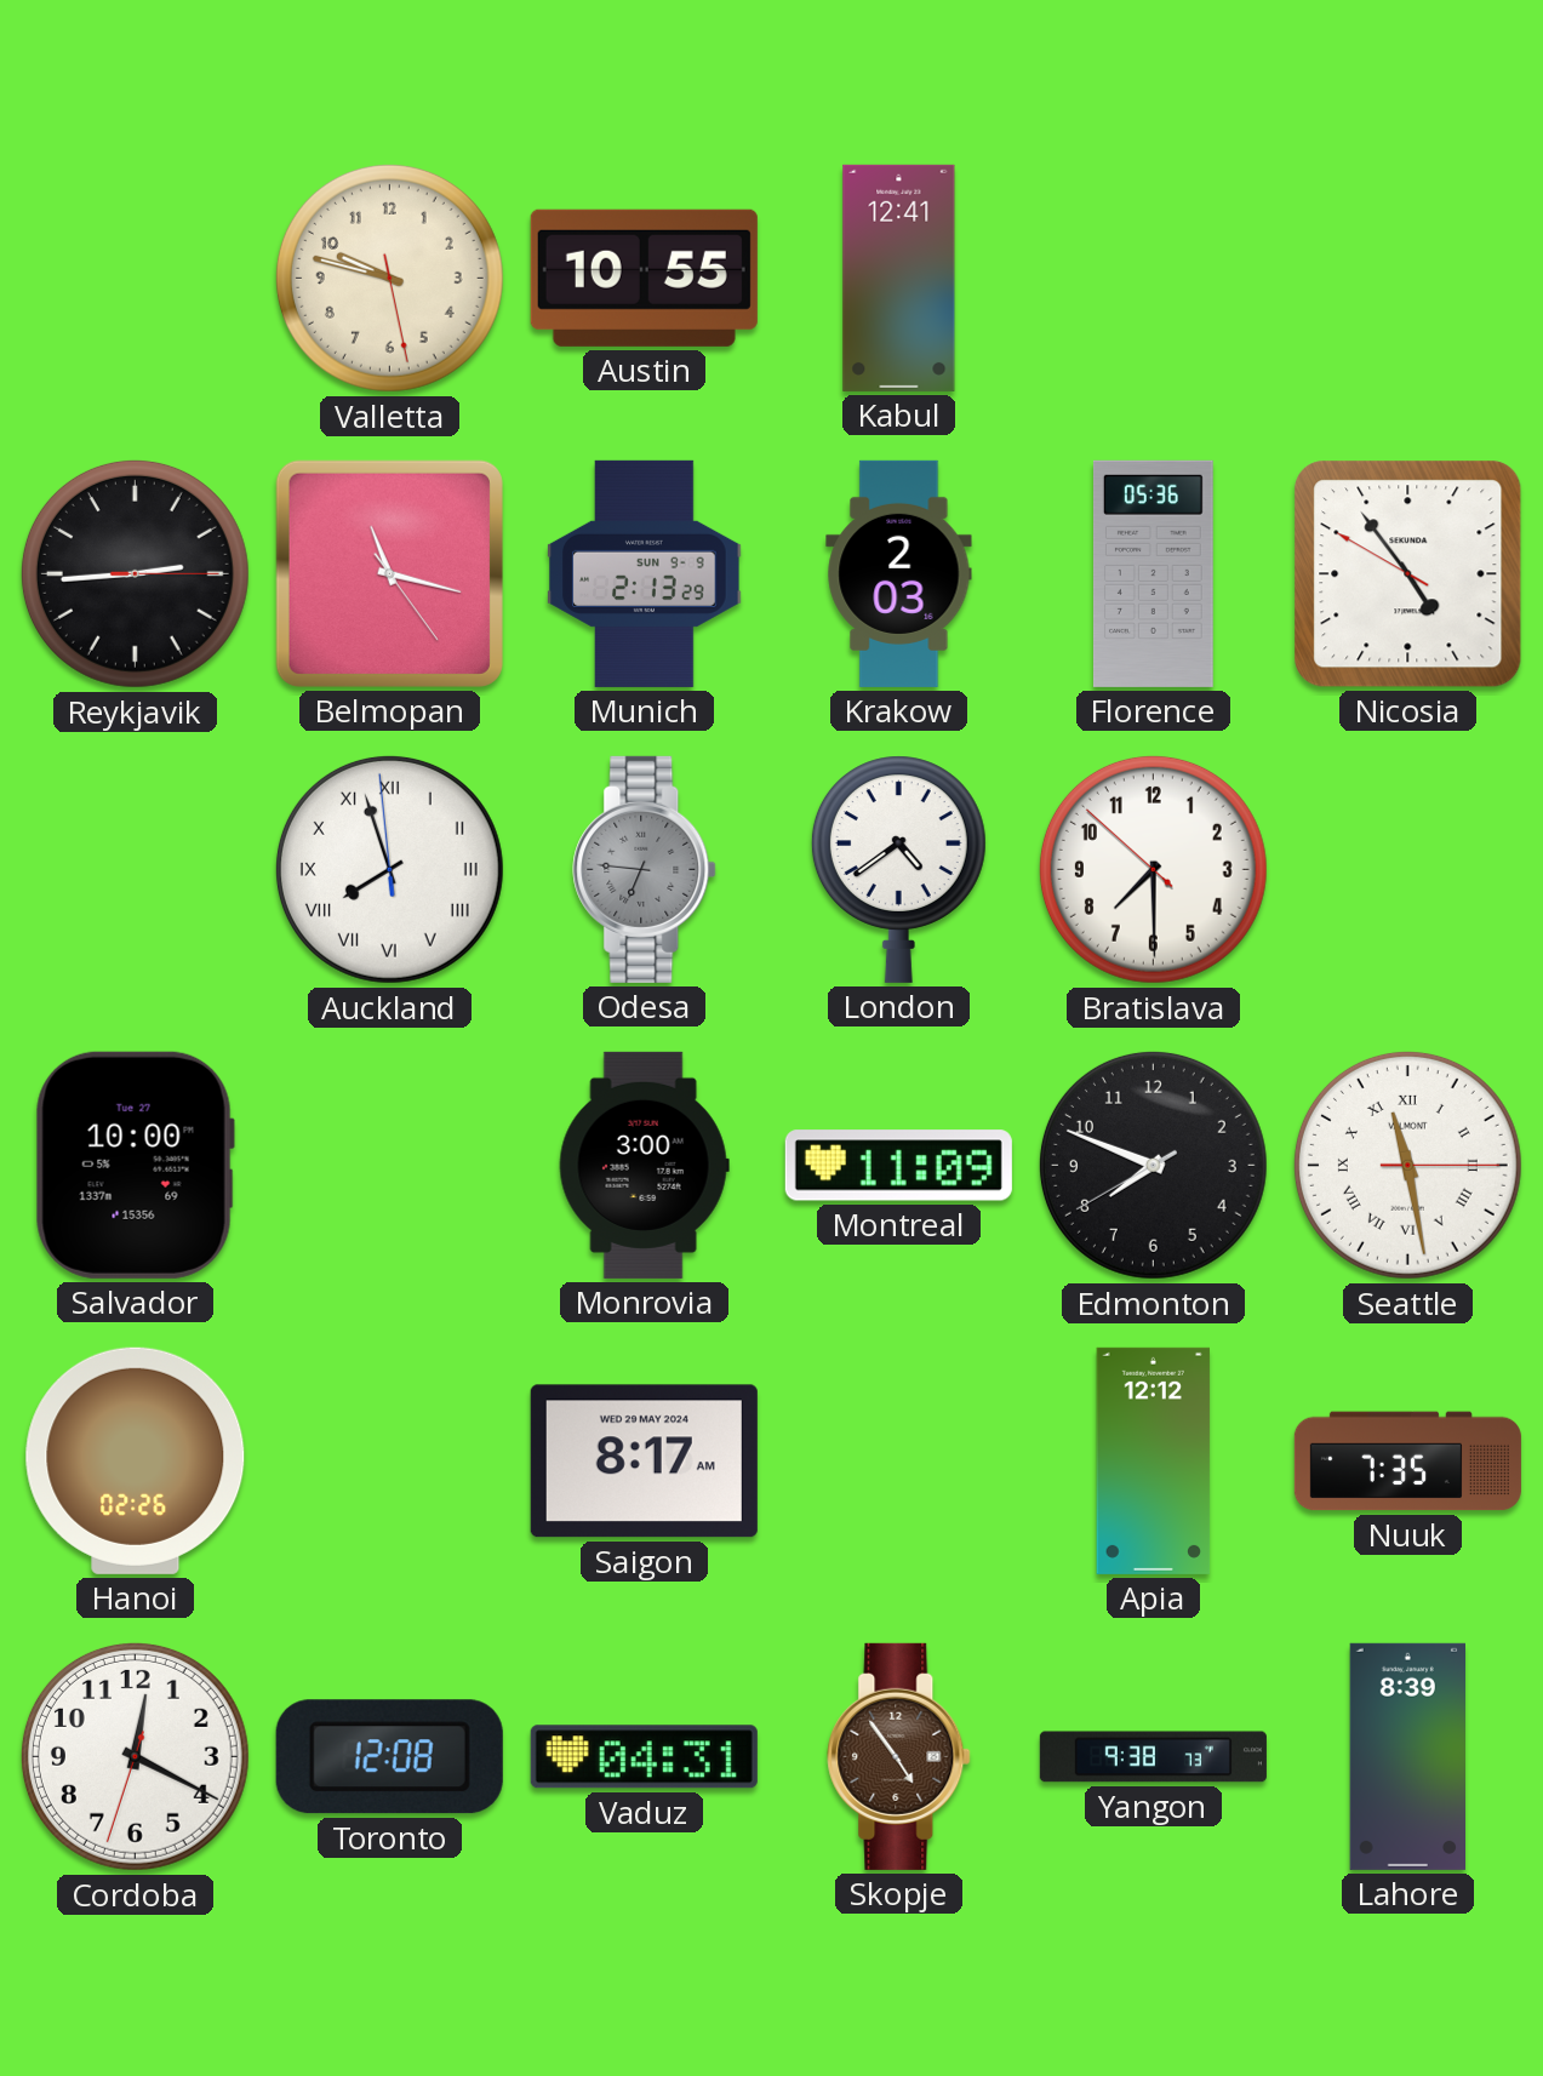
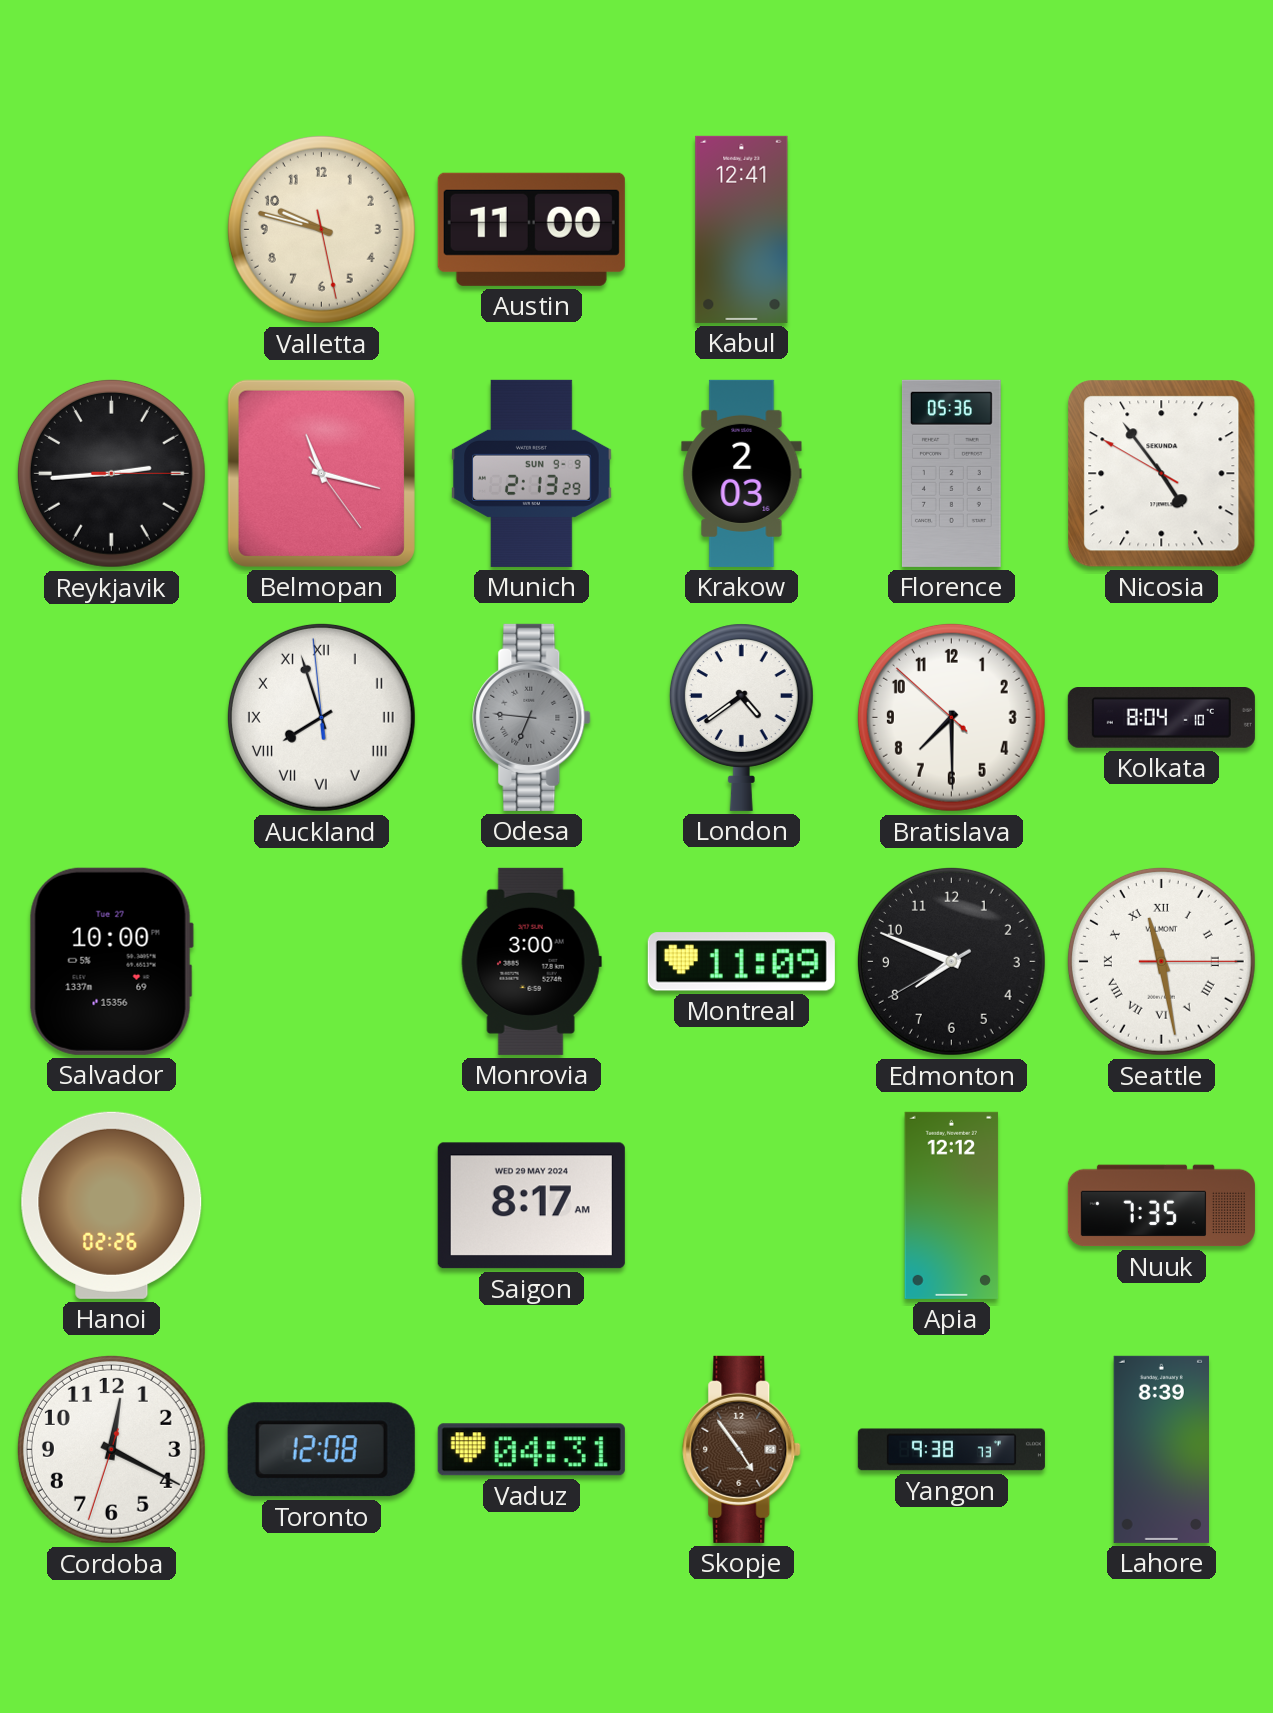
Austin: 10:55 -> 11:00
Kolkata: none -> 8:04
